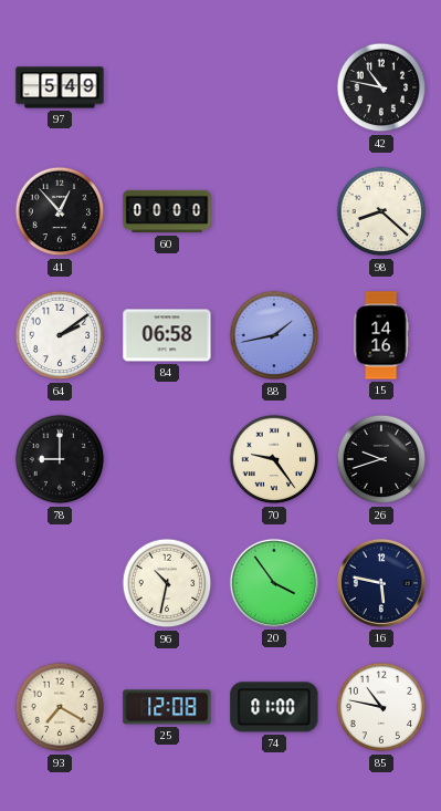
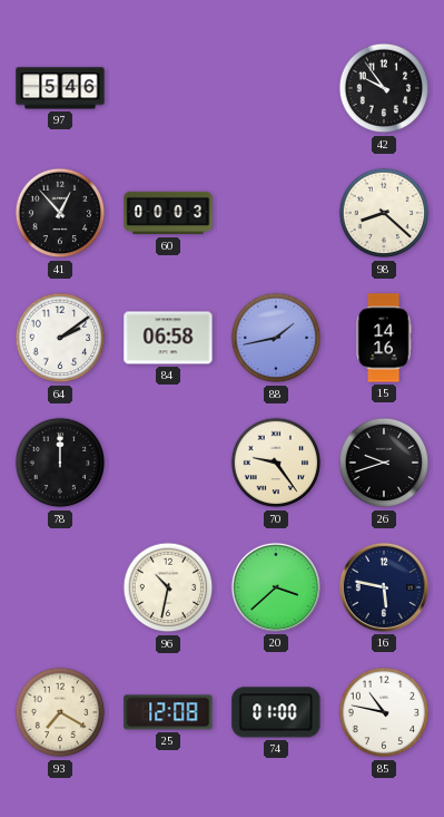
97: 5:49 -> 5:46
42: 10:47 -> 9:54
60: 00:00 -> 00:03
78: 9:00 -> 12:00
20: 3:54 -> 3:38
